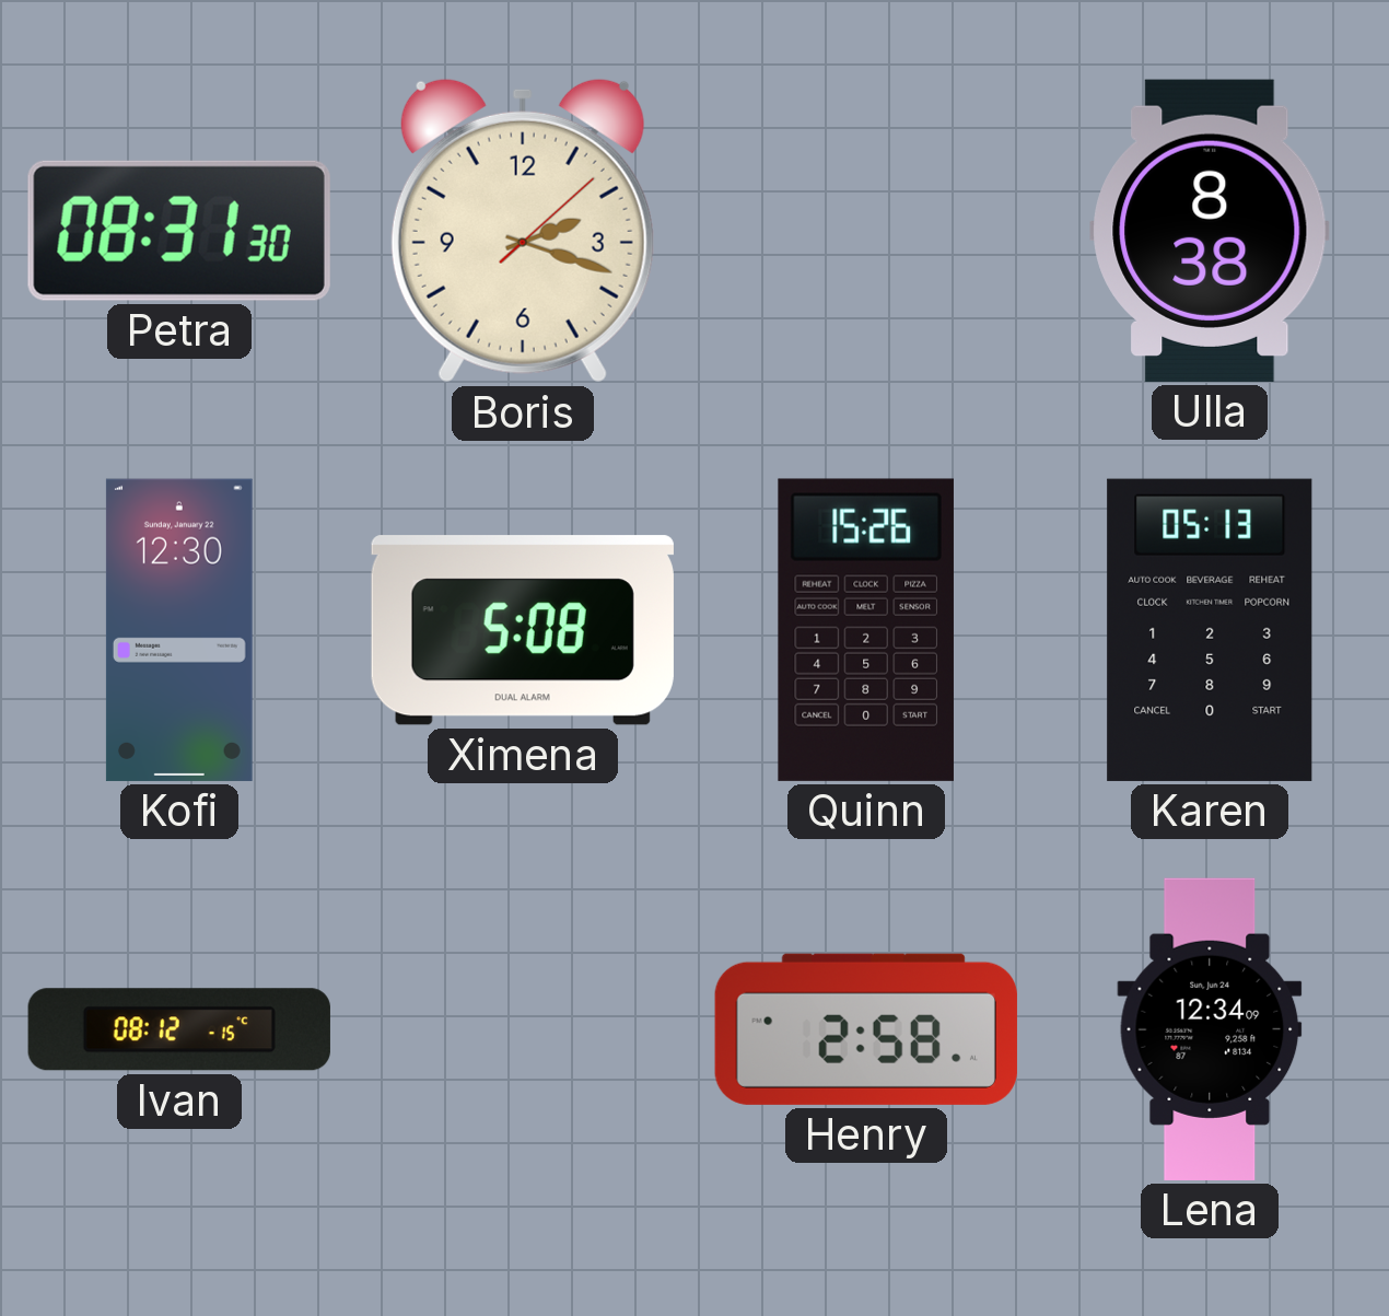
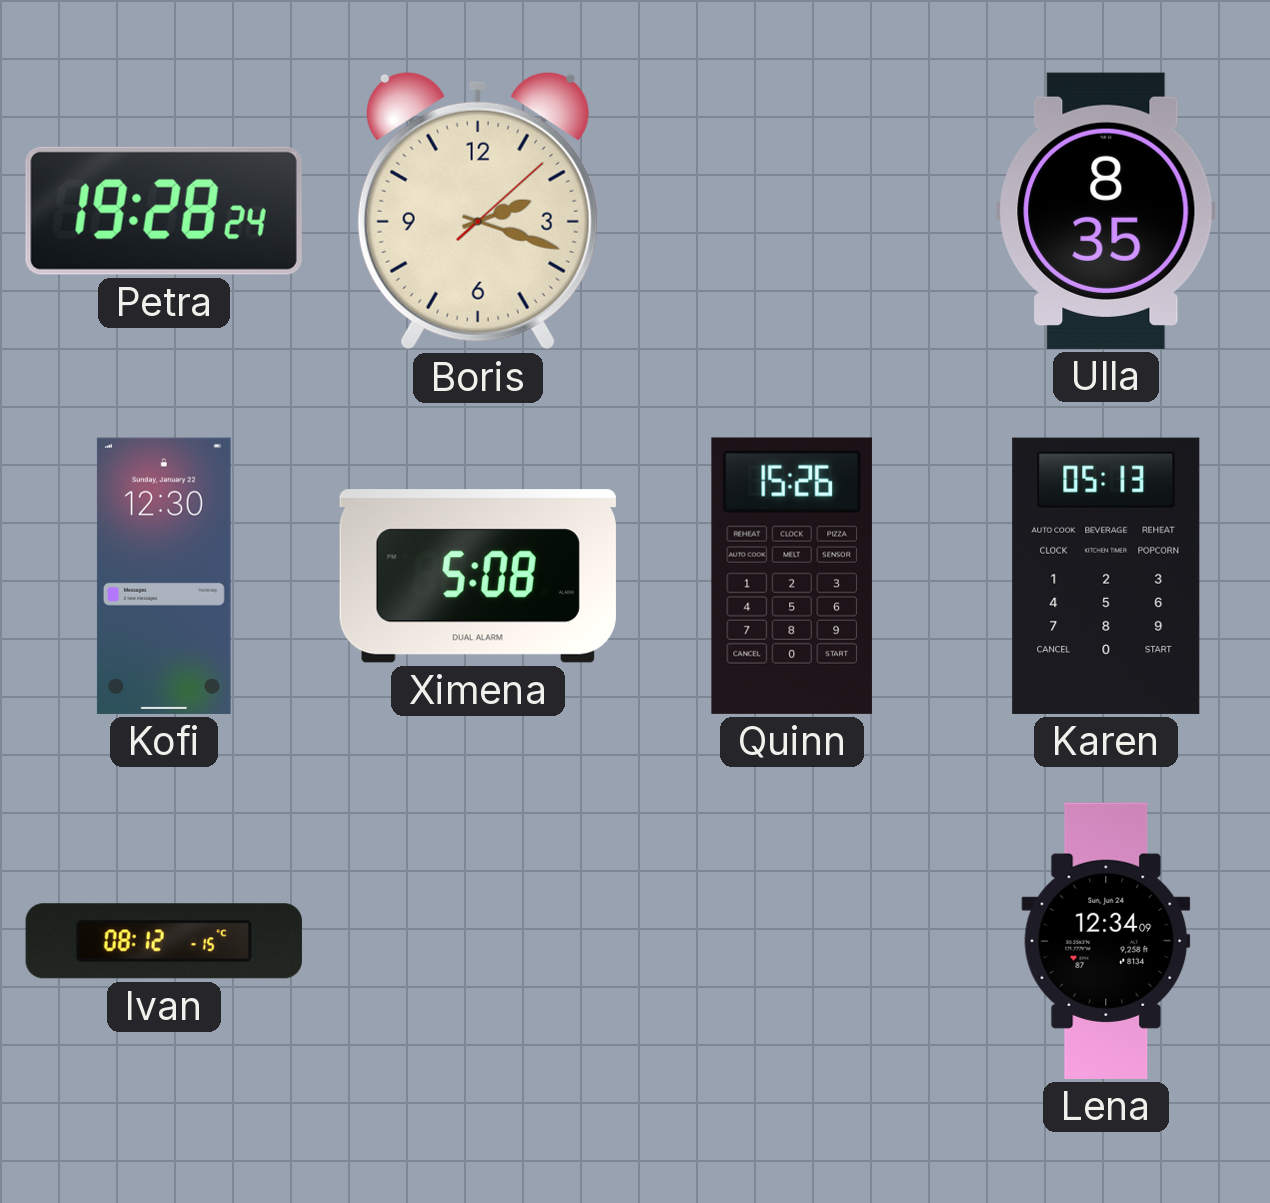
Petra: 08:31 -> 19:28
Ulla: 8:38 -> 8:35
Henry: 2:58 -> none
